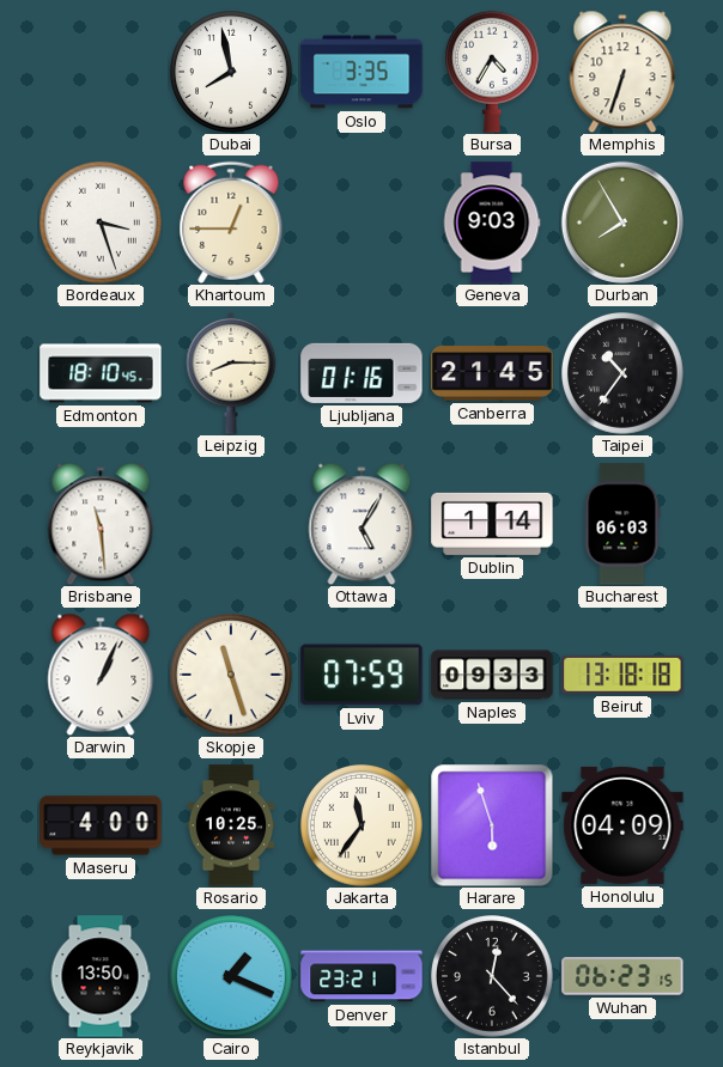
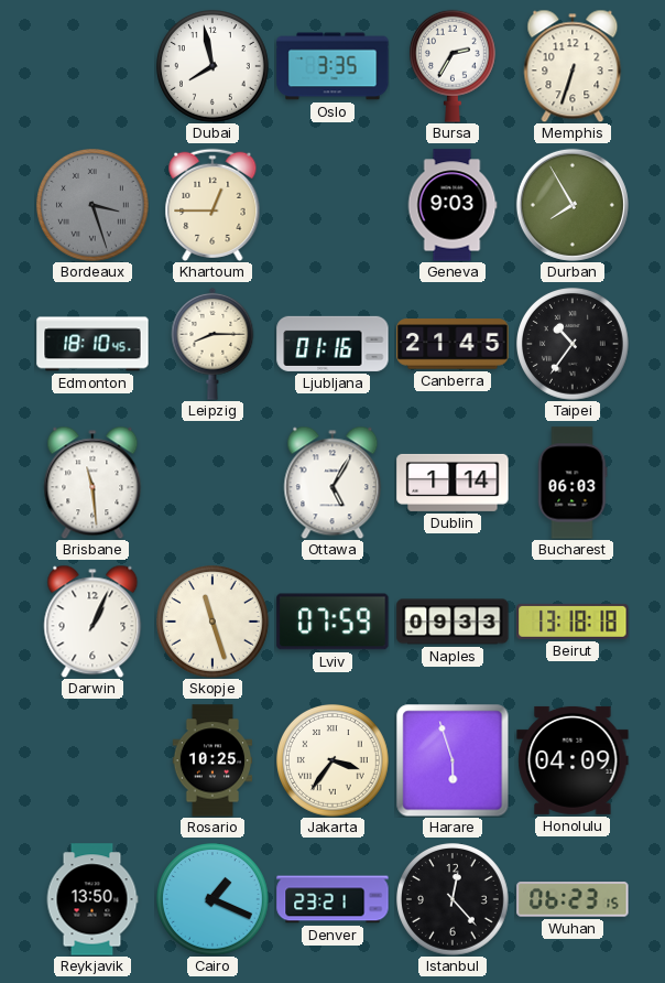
Bursa: 4:35 -> 2:35
Bordeaux dial: white -> grey
Maseru: 4:00 -> none
Jakarta: 11:36 -> 3:36
